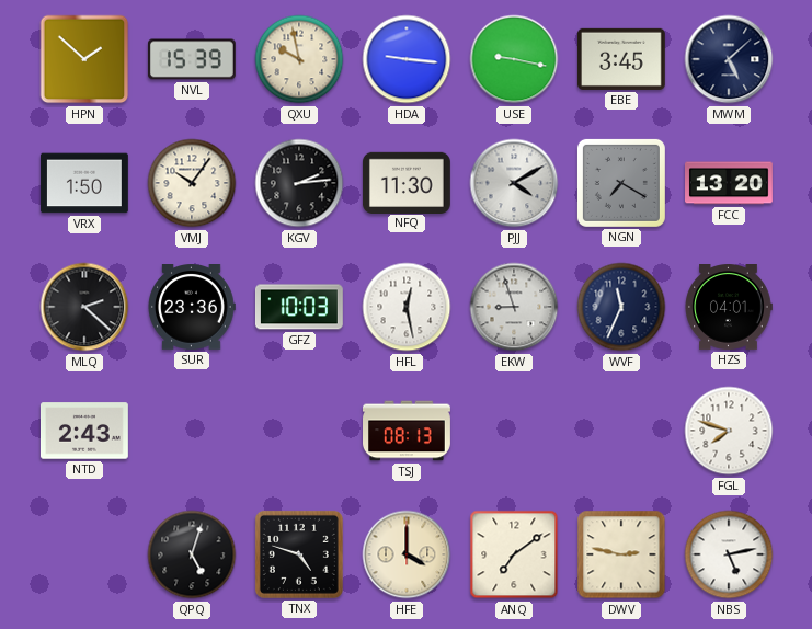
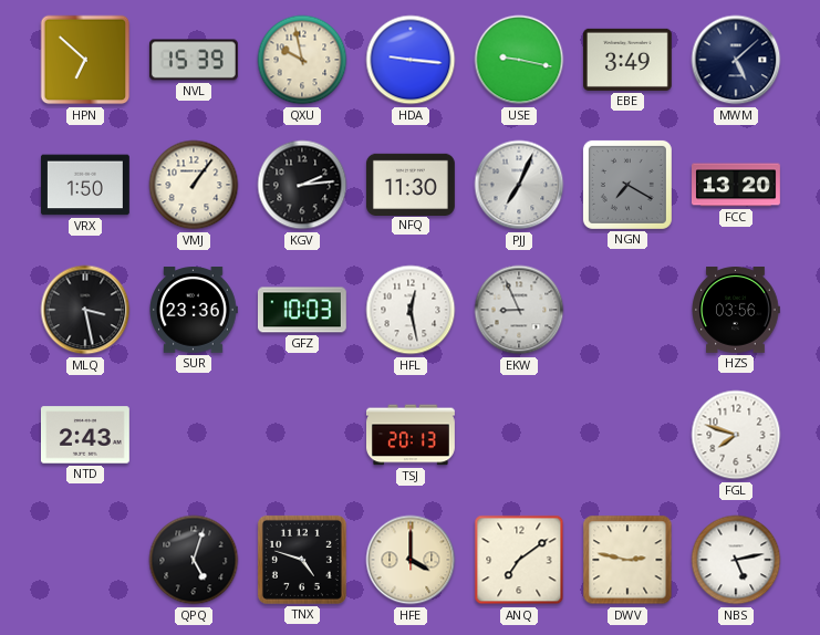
HPN: 1:52 -> 6:52
EBE: 3:45 -> 3:49
VMJ: 10:06 -> 1:06
PJJ: 4:10 -> 7:04
MLQ: 2:22 -> 3:28
EKW: 8:57 -> 8:56
WVF: 11:34 -> none
HZS: 04:01 -> 03:56
TSJ: 08:13 -> 20:13
